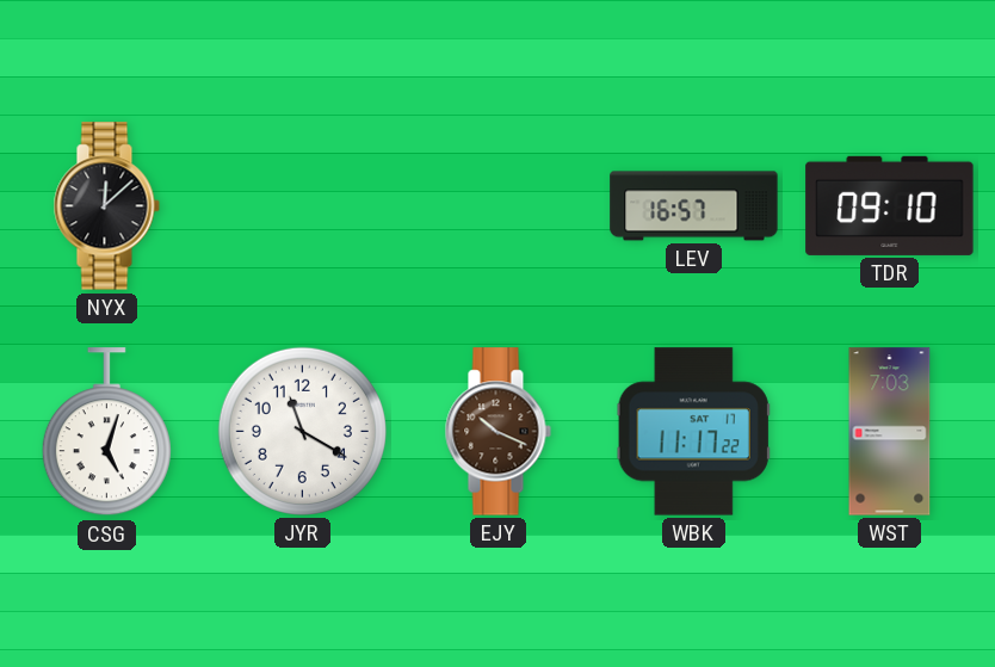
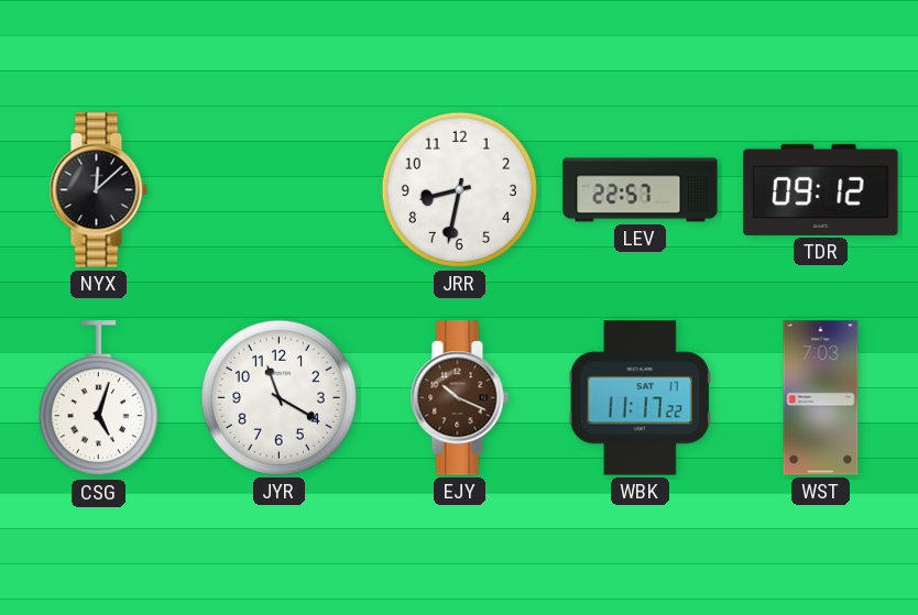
JRR: none -> 8:32
LEV: 16:57 -> 22:57
TDR: 09:10 -> 09:12
